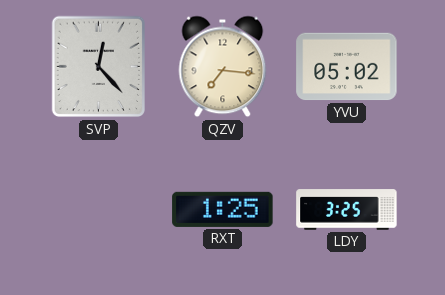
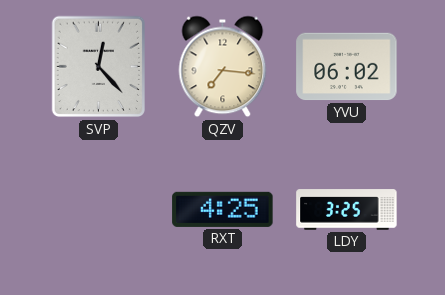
YVU: 05:02 -> 06:02
RXT: 1:25 -> 4:25
